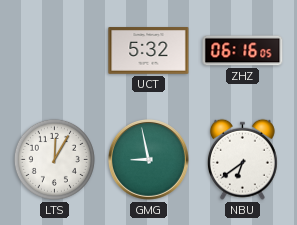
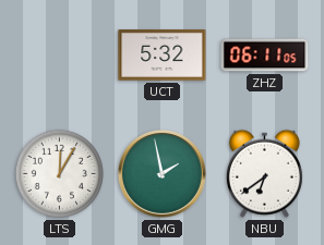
ZHZ: 06:16 -> 06:11
GMG: 8:58 -> 1:58
